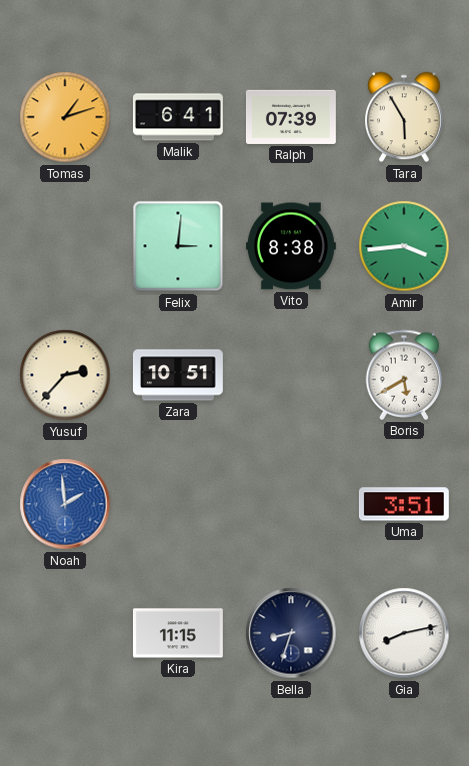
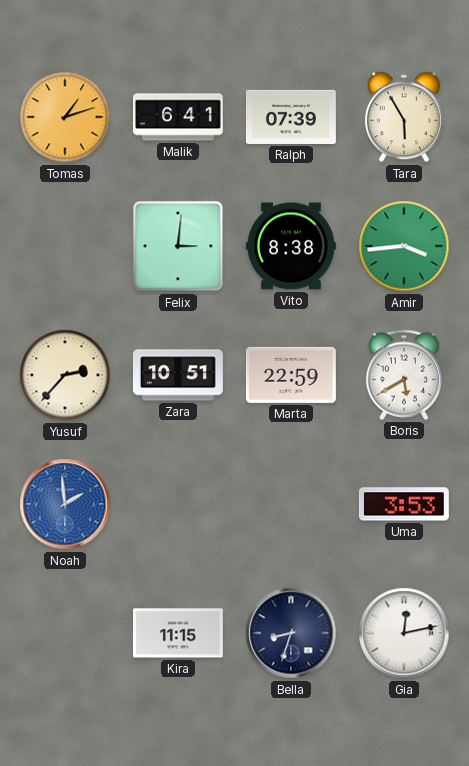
Marta: none -> 22:59
Uma: 3:51 -> 3:53
Gia: 8:13 -> 12:13
